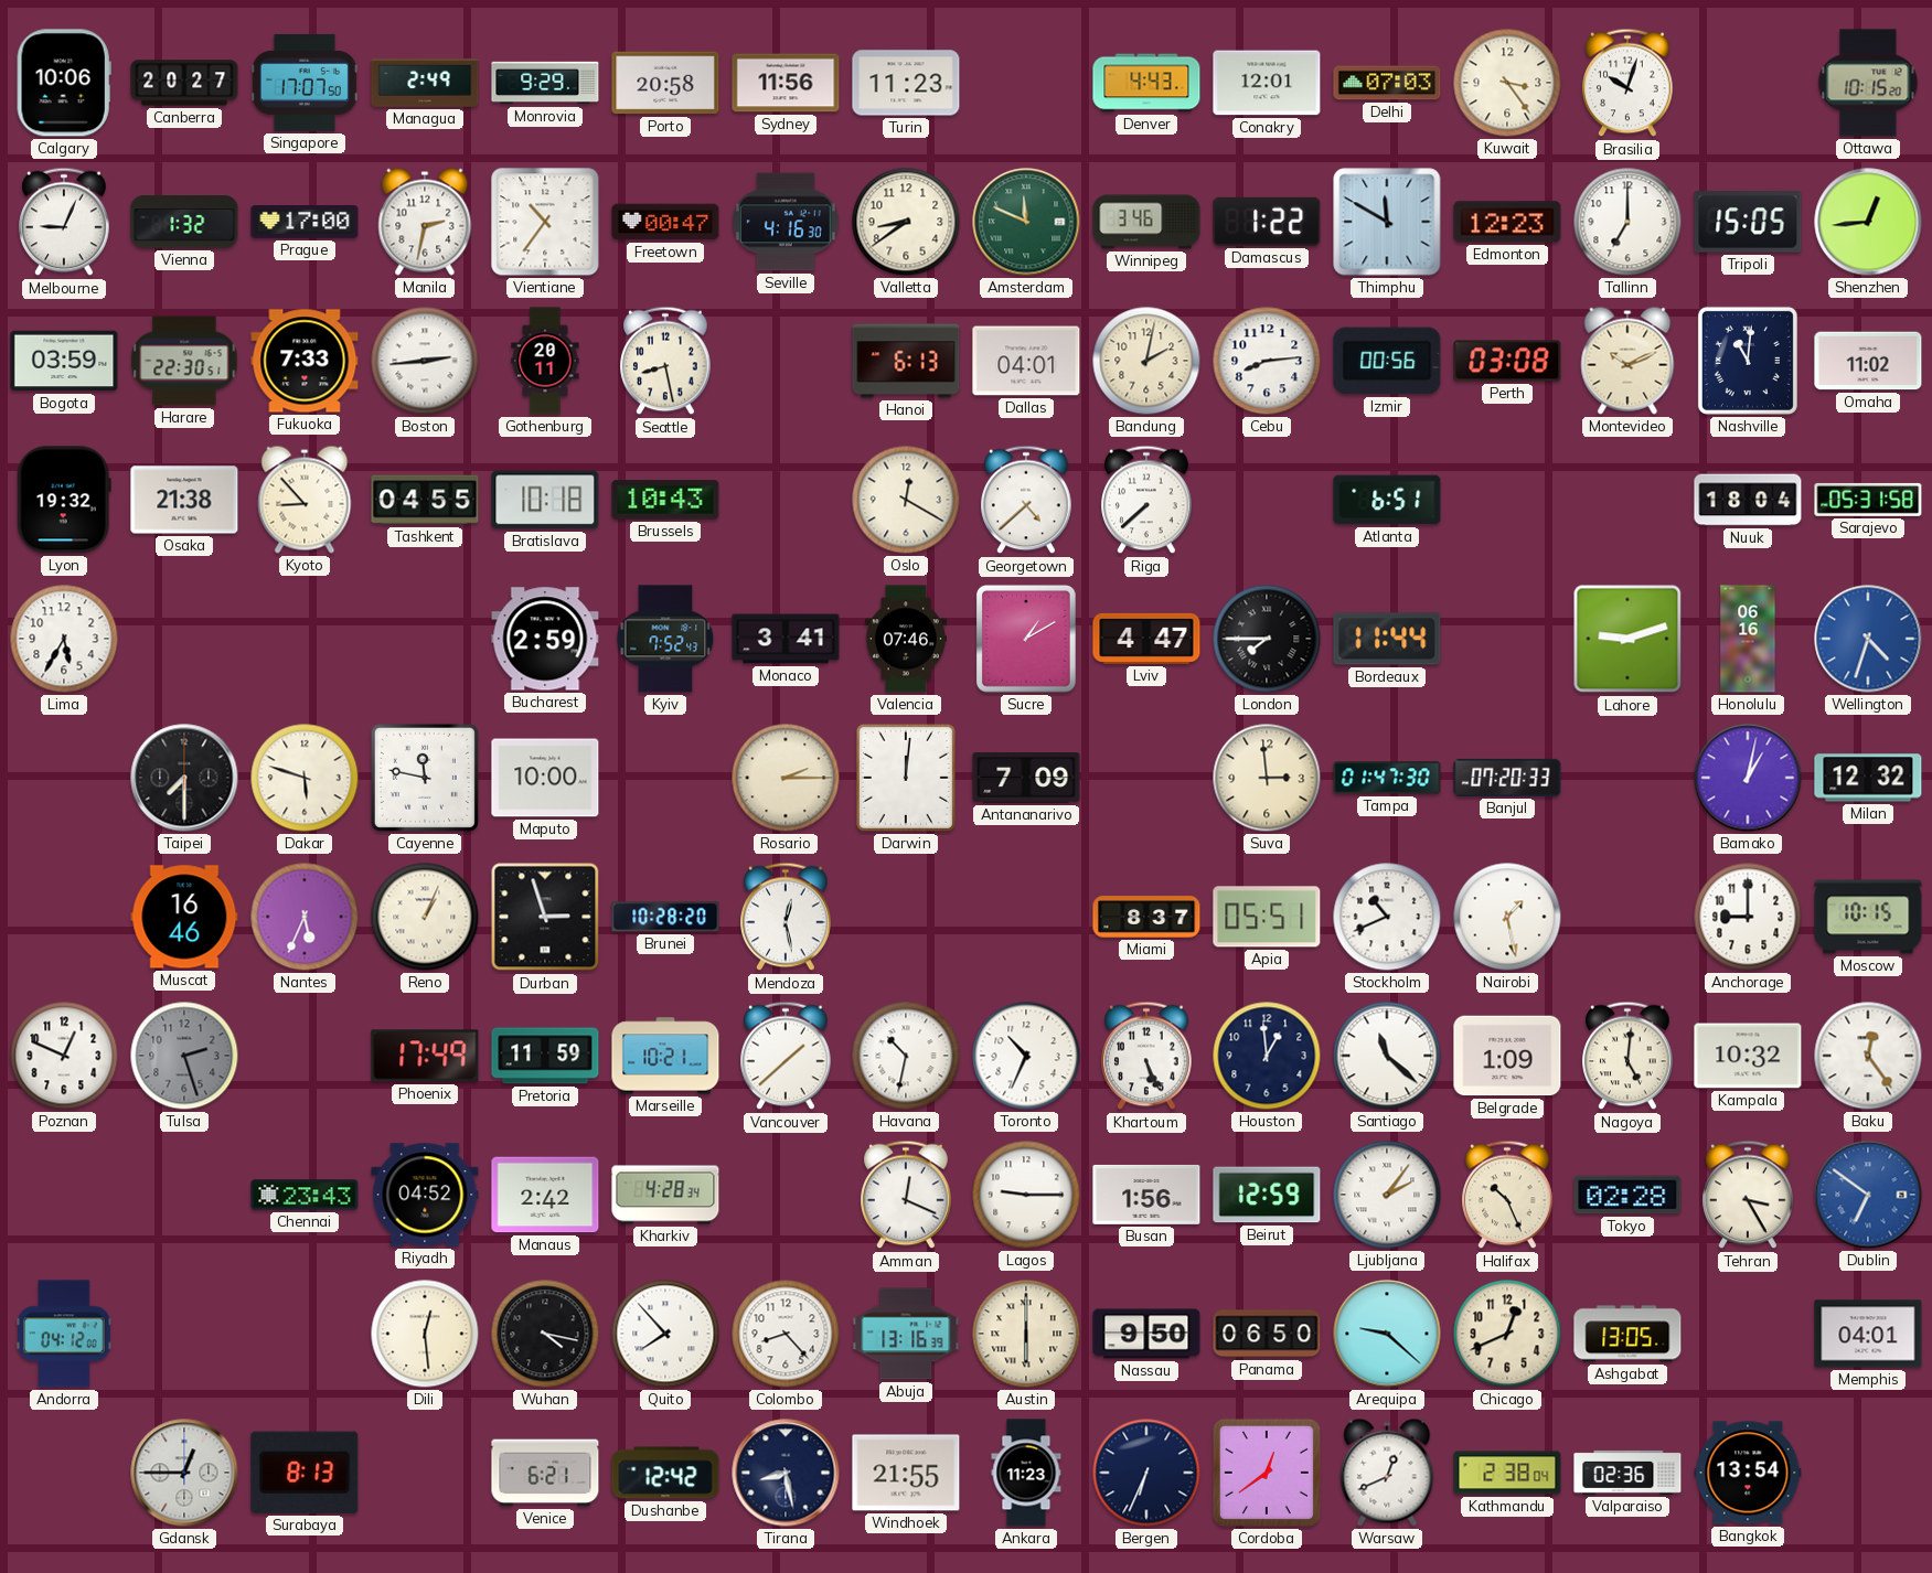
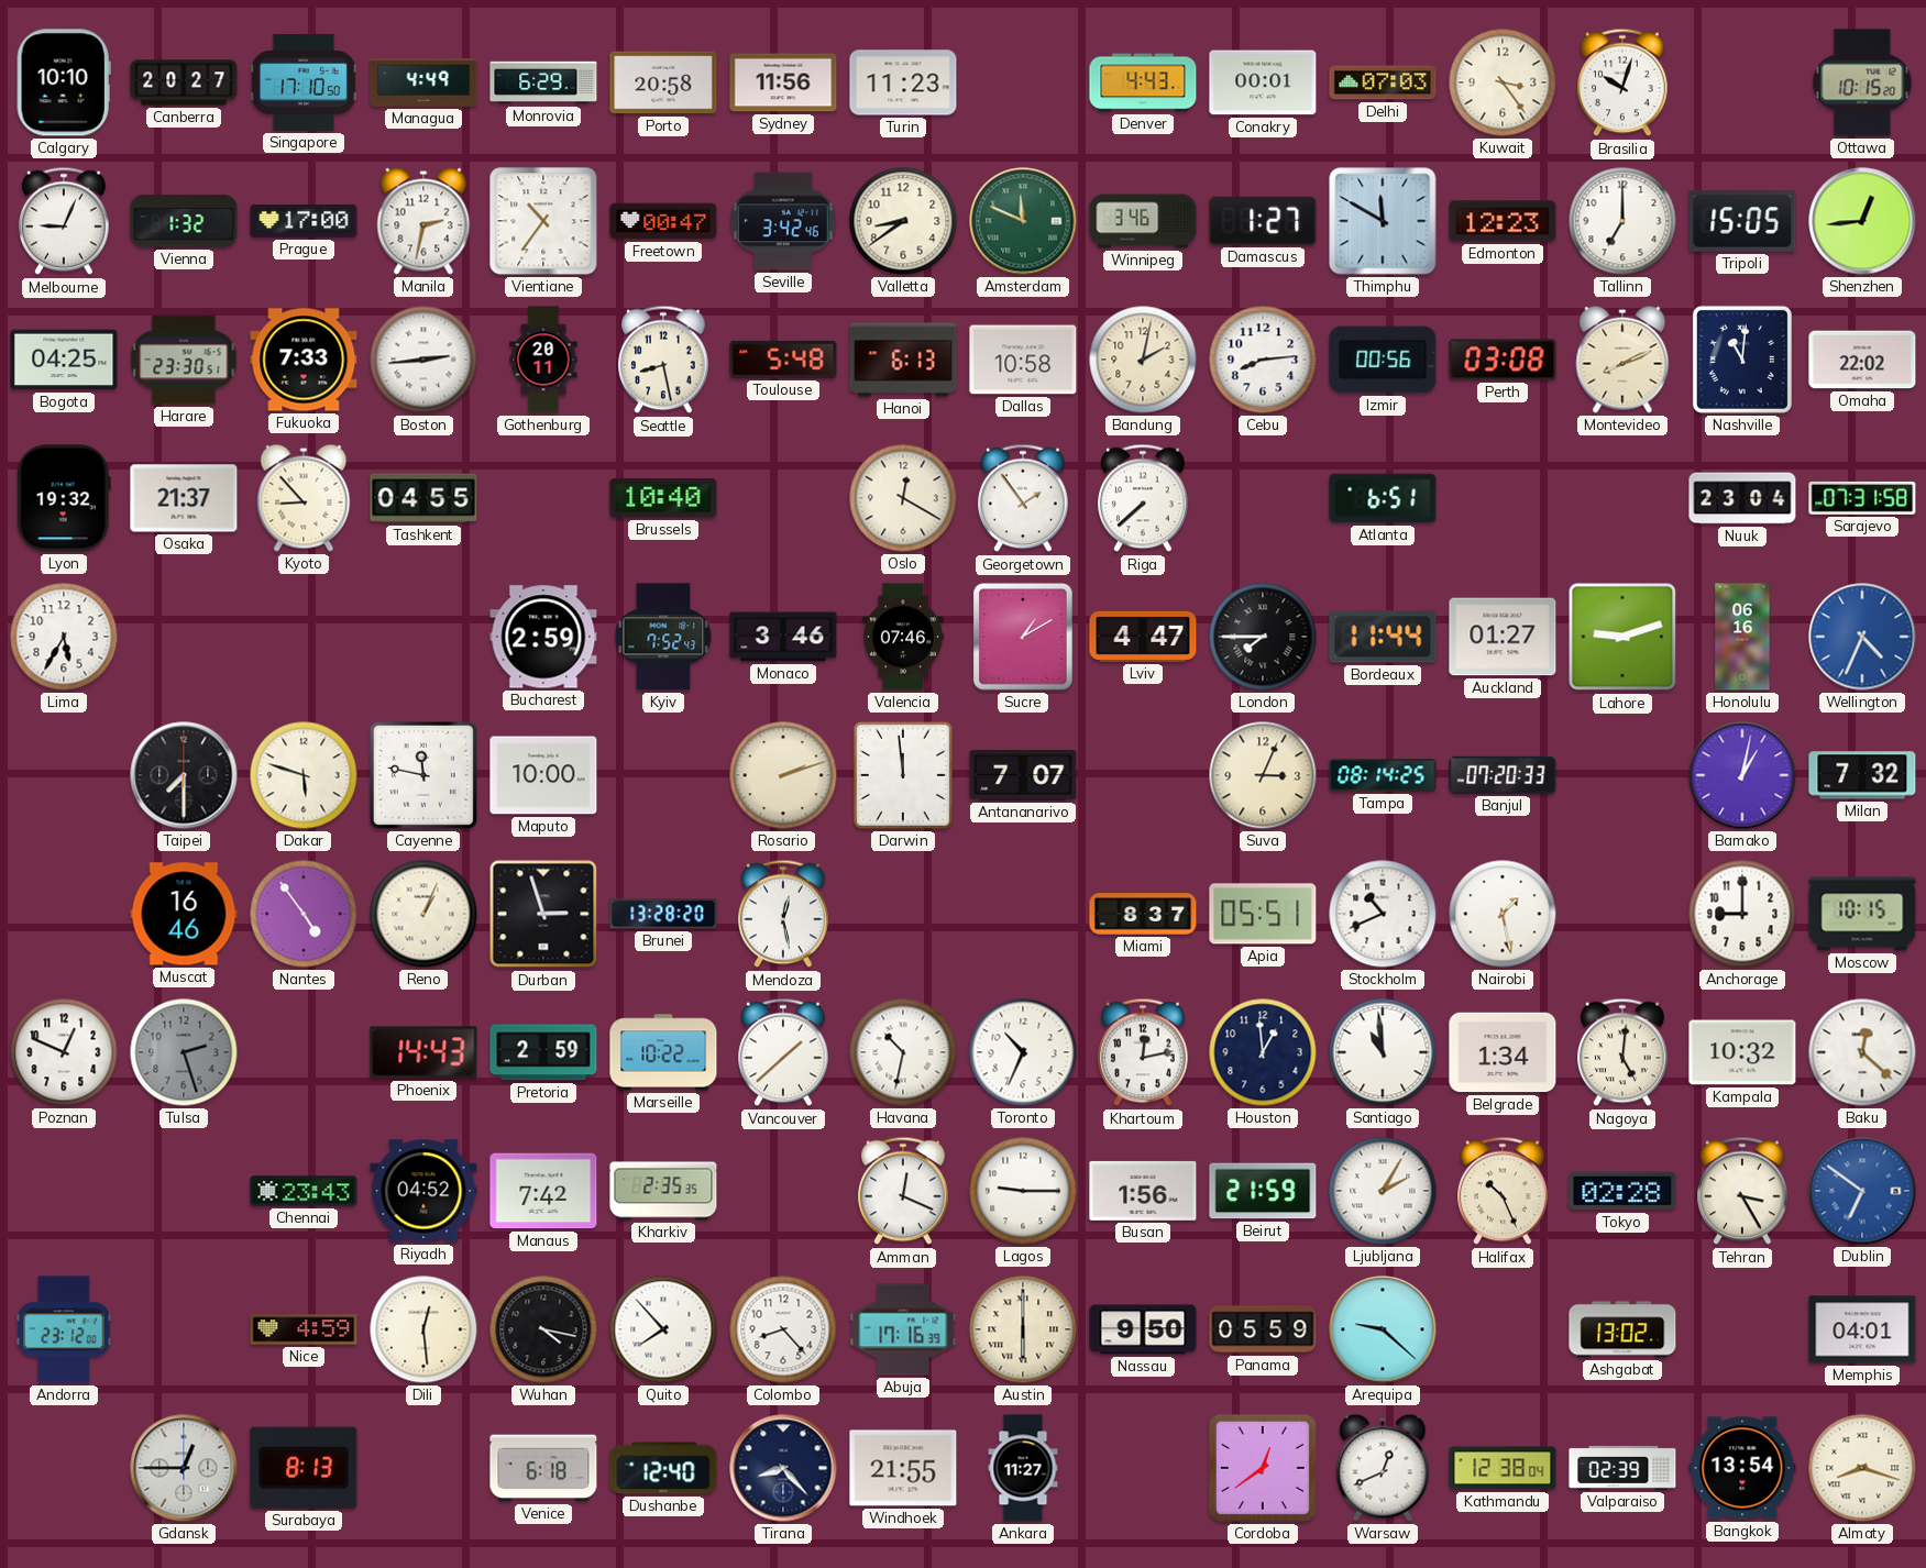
Calgary: 10:06 -> 10:10
Singapore: 17:07 -> 17:10
Managua: 2:49 -> 4:49
Monrovia: 9:29 -> 6:29
Conakry: 12:01 -> 00:01
Seville: 4:16 -> 3:42
Damascus: 1:22 -> 1:27
Bogota: 03:59 -> 04:25
Harare: 22:30 -> 23:30
Toulouse: none -> 5:48
Dallas: 04:01 -> 10:58
Montevideo: 10:11 -> 8:11
Omaha: 11:02 -> 22:02
Osaka: 21:38 -> 21:37
Bratislava: 10:18 -> none
Brussels: 10:43 -> 10:40
Georgetown: 4:38 -> 1:54
Nuuk: 18:04 -> 23:04
Sarajevo: 05:31 -> 07:31
Monaco: 3:41 -> 3:46
Auckland: none -> 01:27
Wellington: 4:33 -> 4:34
Rosario: 2:15 -> 2:12
Darwin: 12:01 -> 11:59
Antananarivo: 7:09 -> 7:07
Suva: 2:59 -> 3:04
Tampa: 01:47 -> 08:14
Milan: 12:32 -> 7:32
Nantes: 5:34 -> 4:54
Brunei: 10:28 -> 13:28
Phoenix: 17:49 -> 14:43
Pretoria: 11:59 -> 2:59
Marseille: 10:21 -> 10:22
Khartoum: 5:26 -> 12:13
Santiago: 11:22 -> 10:59
Belgrade: 1:09 -> 1:34
Baku: 12:24 -> 12:22
Manaus: 2:42 -> 7:42
Kharkiv: 4:28 -> 2:35
Beirut: 12:59 -> 21:59
Ljubljana: 2:06 -> 2:05
Andorra: 04:12 -> 23:12
Nice: none -> 4:59
Abuja: 13:16 -> 17:16
Panama: 06:50 -> 05:59
Chicago: 12:41 -> none
Ashgabat: 13:05 -> 13:02
Venice: 6:21 -> 6:18
Dushanbe: 12:42 -> 12:40
Tirana: 8:28 -> 8:23
Ankara: 11:23 -> 11:27
Bergen: 6:34 -> none
Kathmandu: 2:38 -> 12:38
Valparaiso: 02:36 -> 02:39
Almaty: none -> 8:18
